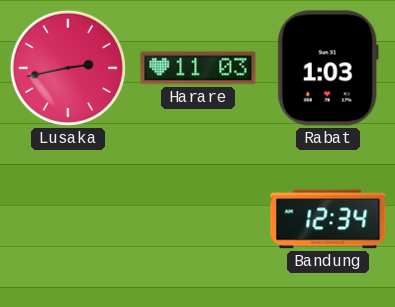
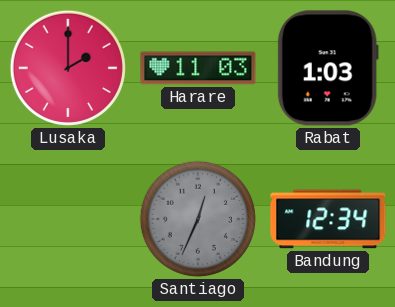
Lusaka: 2:43 -> 2:00
Santiago: none -> 12:34
